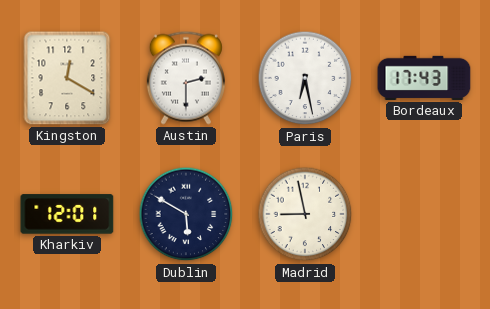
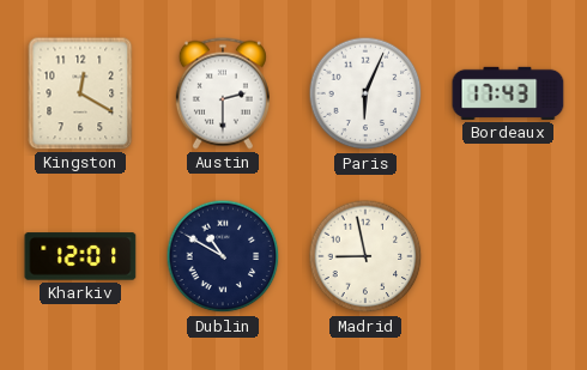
Paris: 6:28 -> 6:04
Dublin: 5:50 -> 10:50
